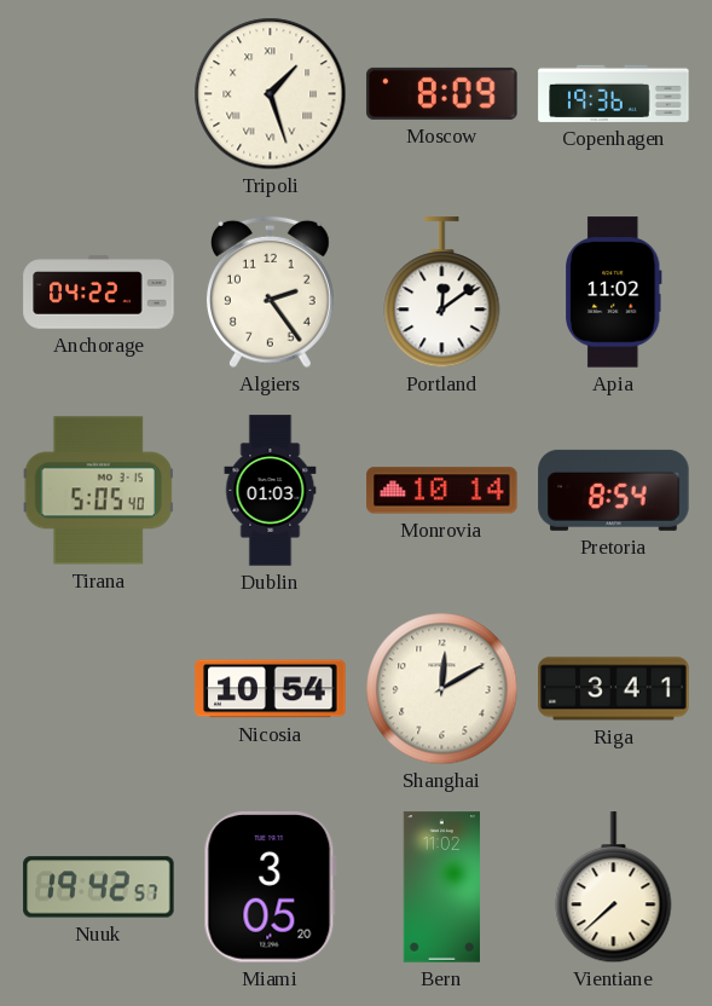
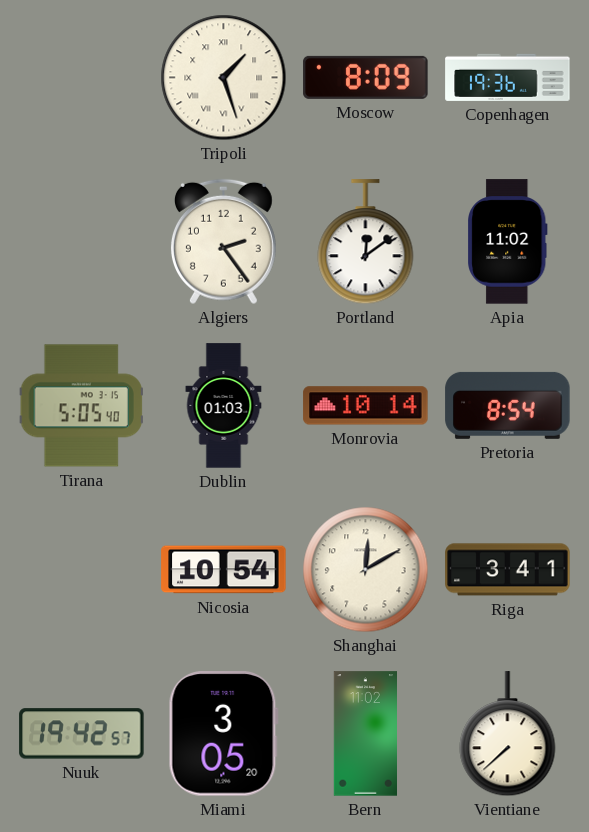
Anchorage: 04:22 -> none
